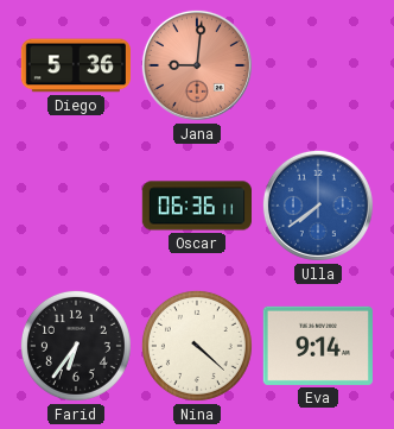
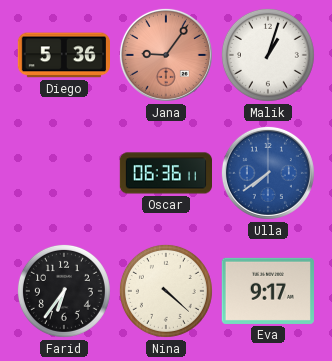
Jana: 9:01 -> 9:06
Malik: none -> 1:03
Eva: 9:14 -> 9:17
